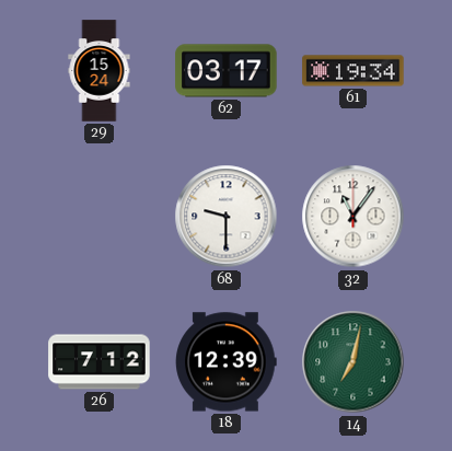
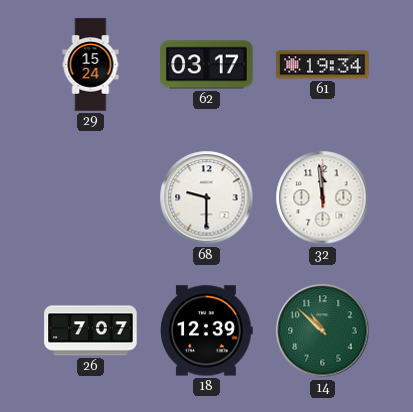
32: 11:06 -> 11:59
26: 7:12 -> 7:07
14: 7:02 -> 10:52
